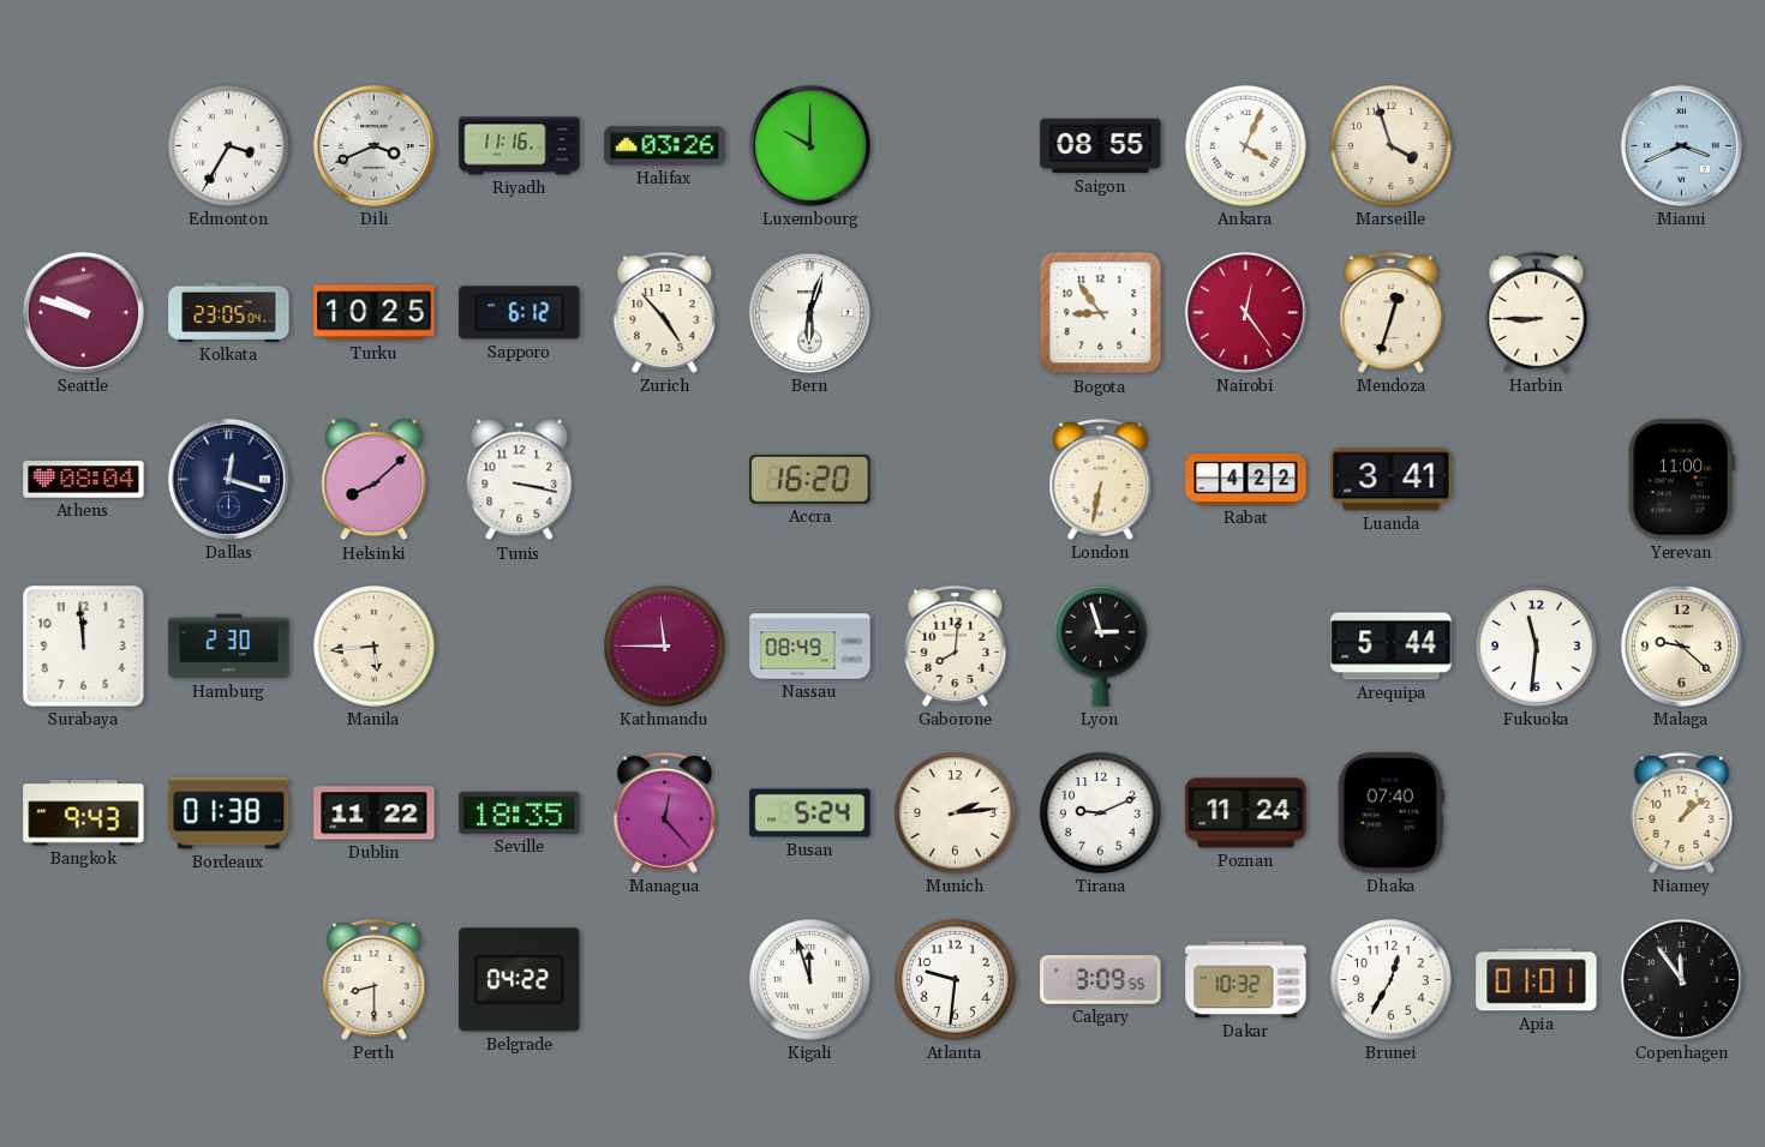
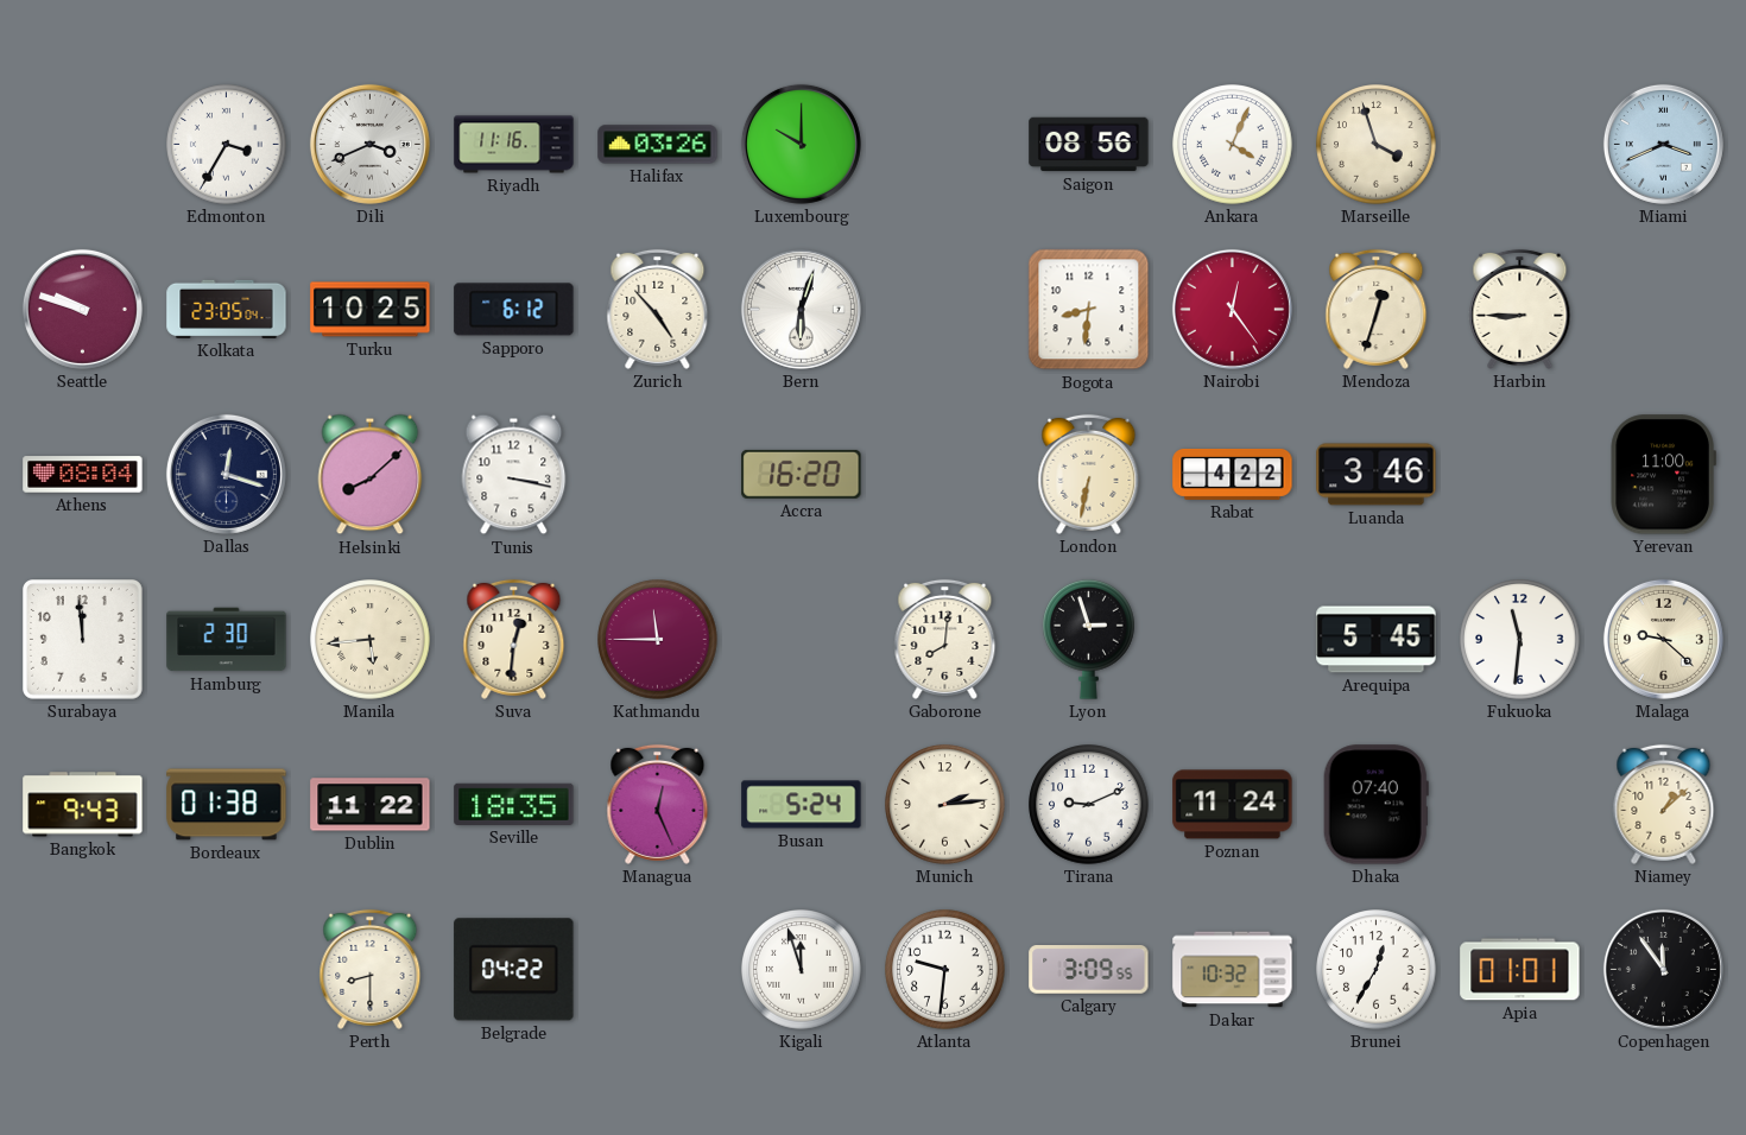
Saigon: 08:55 -> 08:56
Bogota: 8:54 -> 8:31
Luanda: 3:41 -> 3:46
Suva: none -> 12:31
Nassau: 08:49 -> none
Arequipa: 5:44 -> 5:45
Managua: 12:23 -> 12:26
